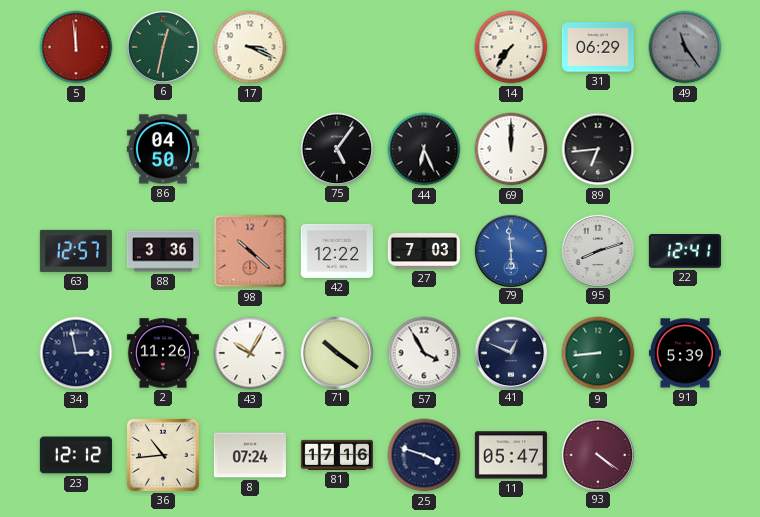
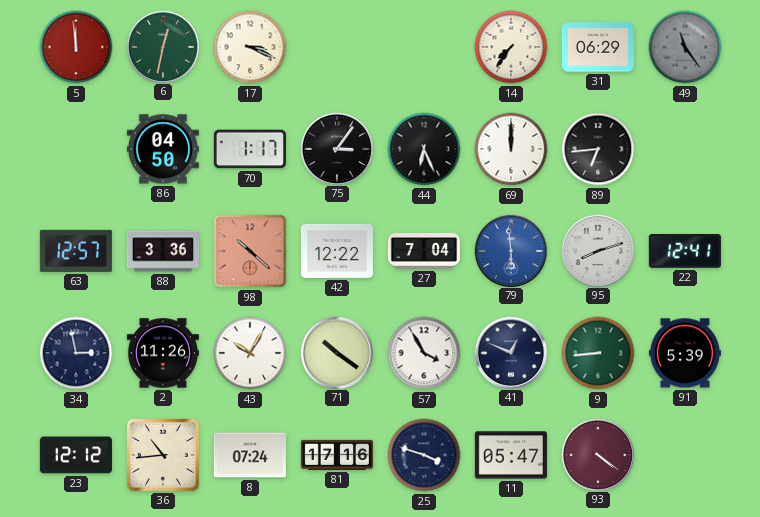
70: none -> 1:17
75: 5:06 -> 3:06
27: 7:03 -> 7:04
